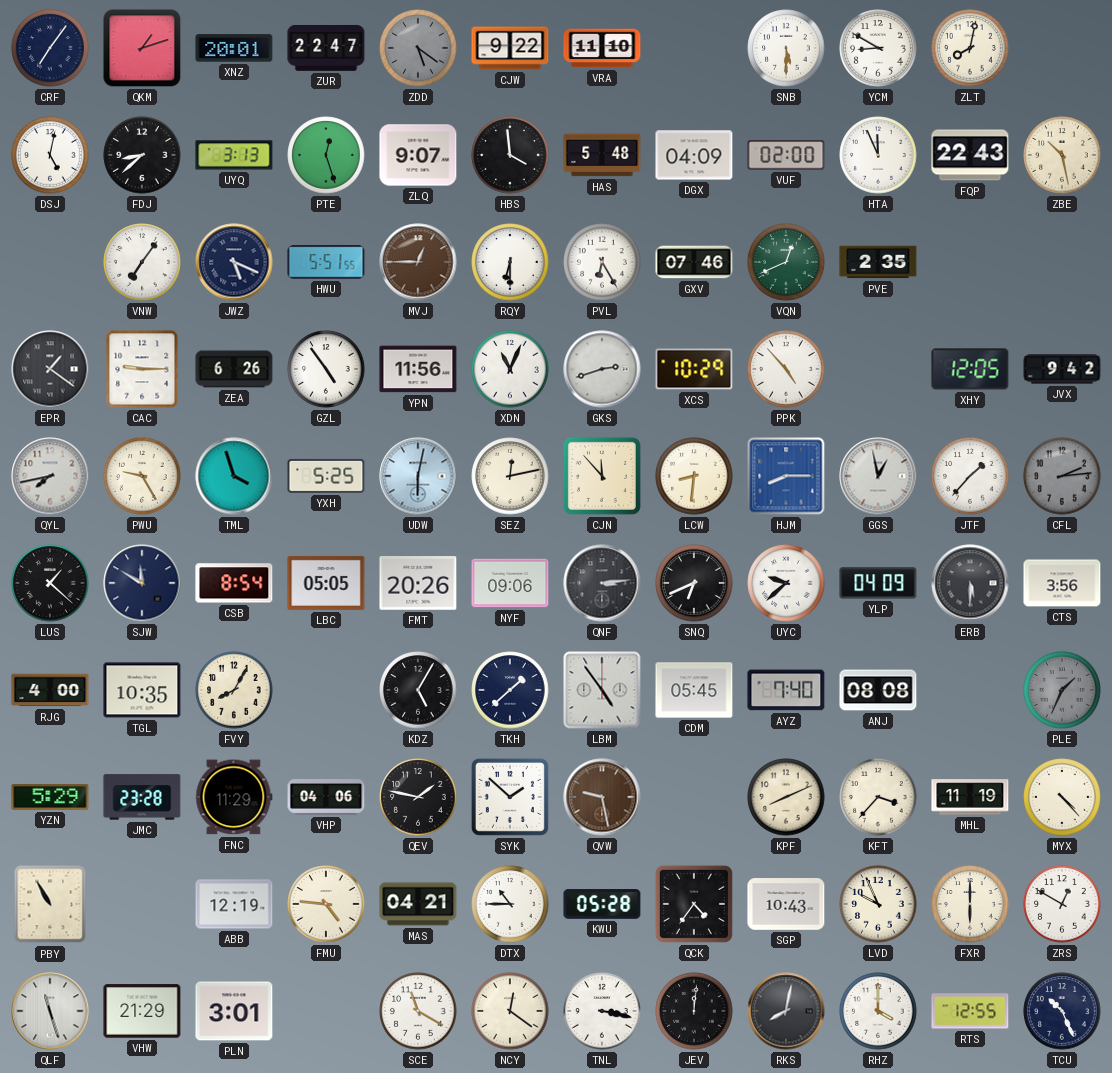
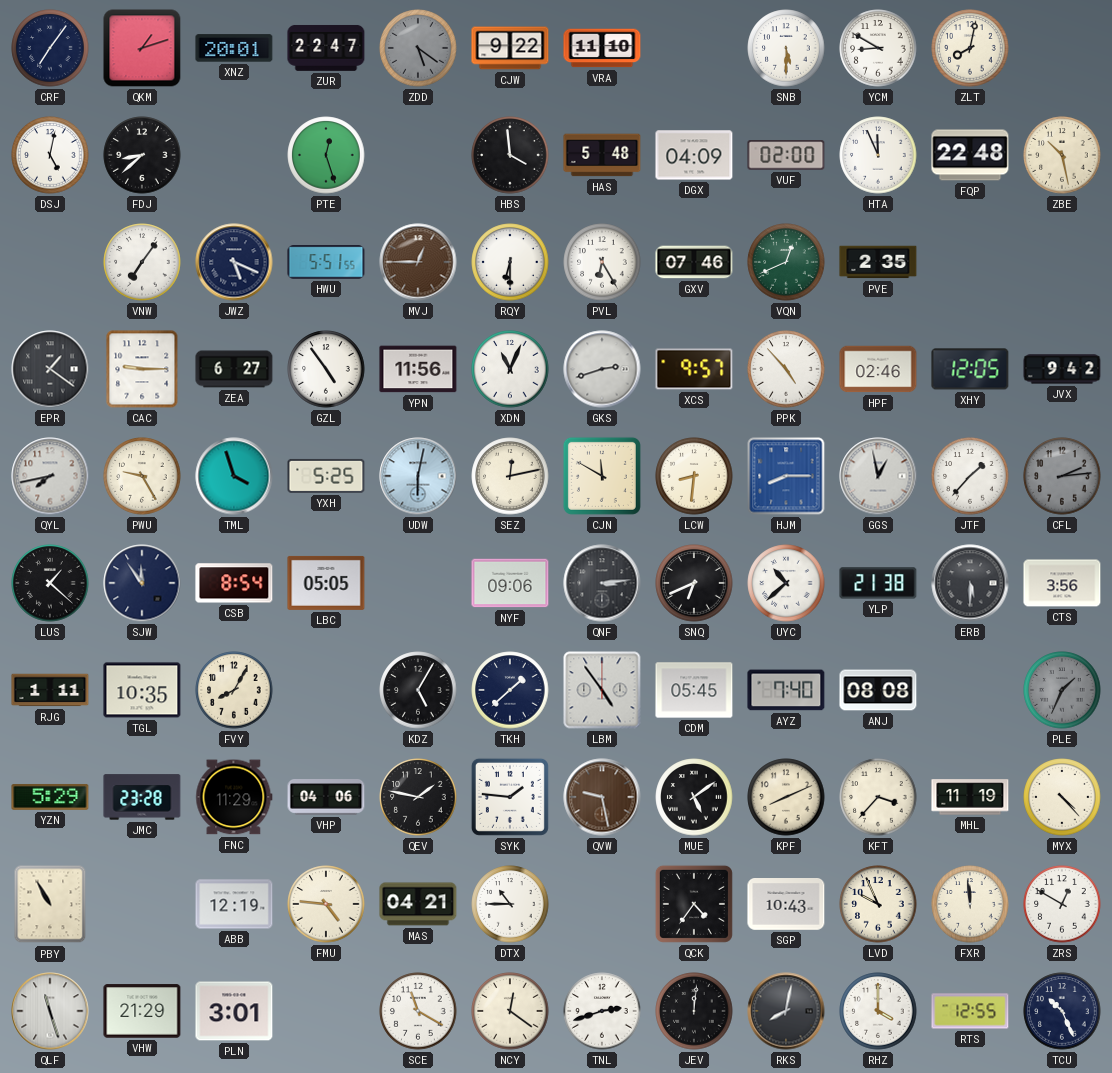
UYQ: 3:13 -> none
ZLQ: 9:07 -> none
FQP: 22:43 -> 22:48
ZEA: 6:26 -> 6:27
XCS: 10:29 -> 9:57
HPF: none -> 02:46
CJN: 11:53 -> 11:50
SJW: 11:50 -> 11:54
FMT: 20:26 -> none
UYC: 9:38 -> 10:38
YLP: 04:09 -> 21:38
RJG: 4:00 -> 1:11
SYK: 1:52 -> 1:46
MUE: none -> 5:09
KWU: 05:28 -> none
FXR: 6:00 -> 11:59
TNL: 3:17 -> 2:42
